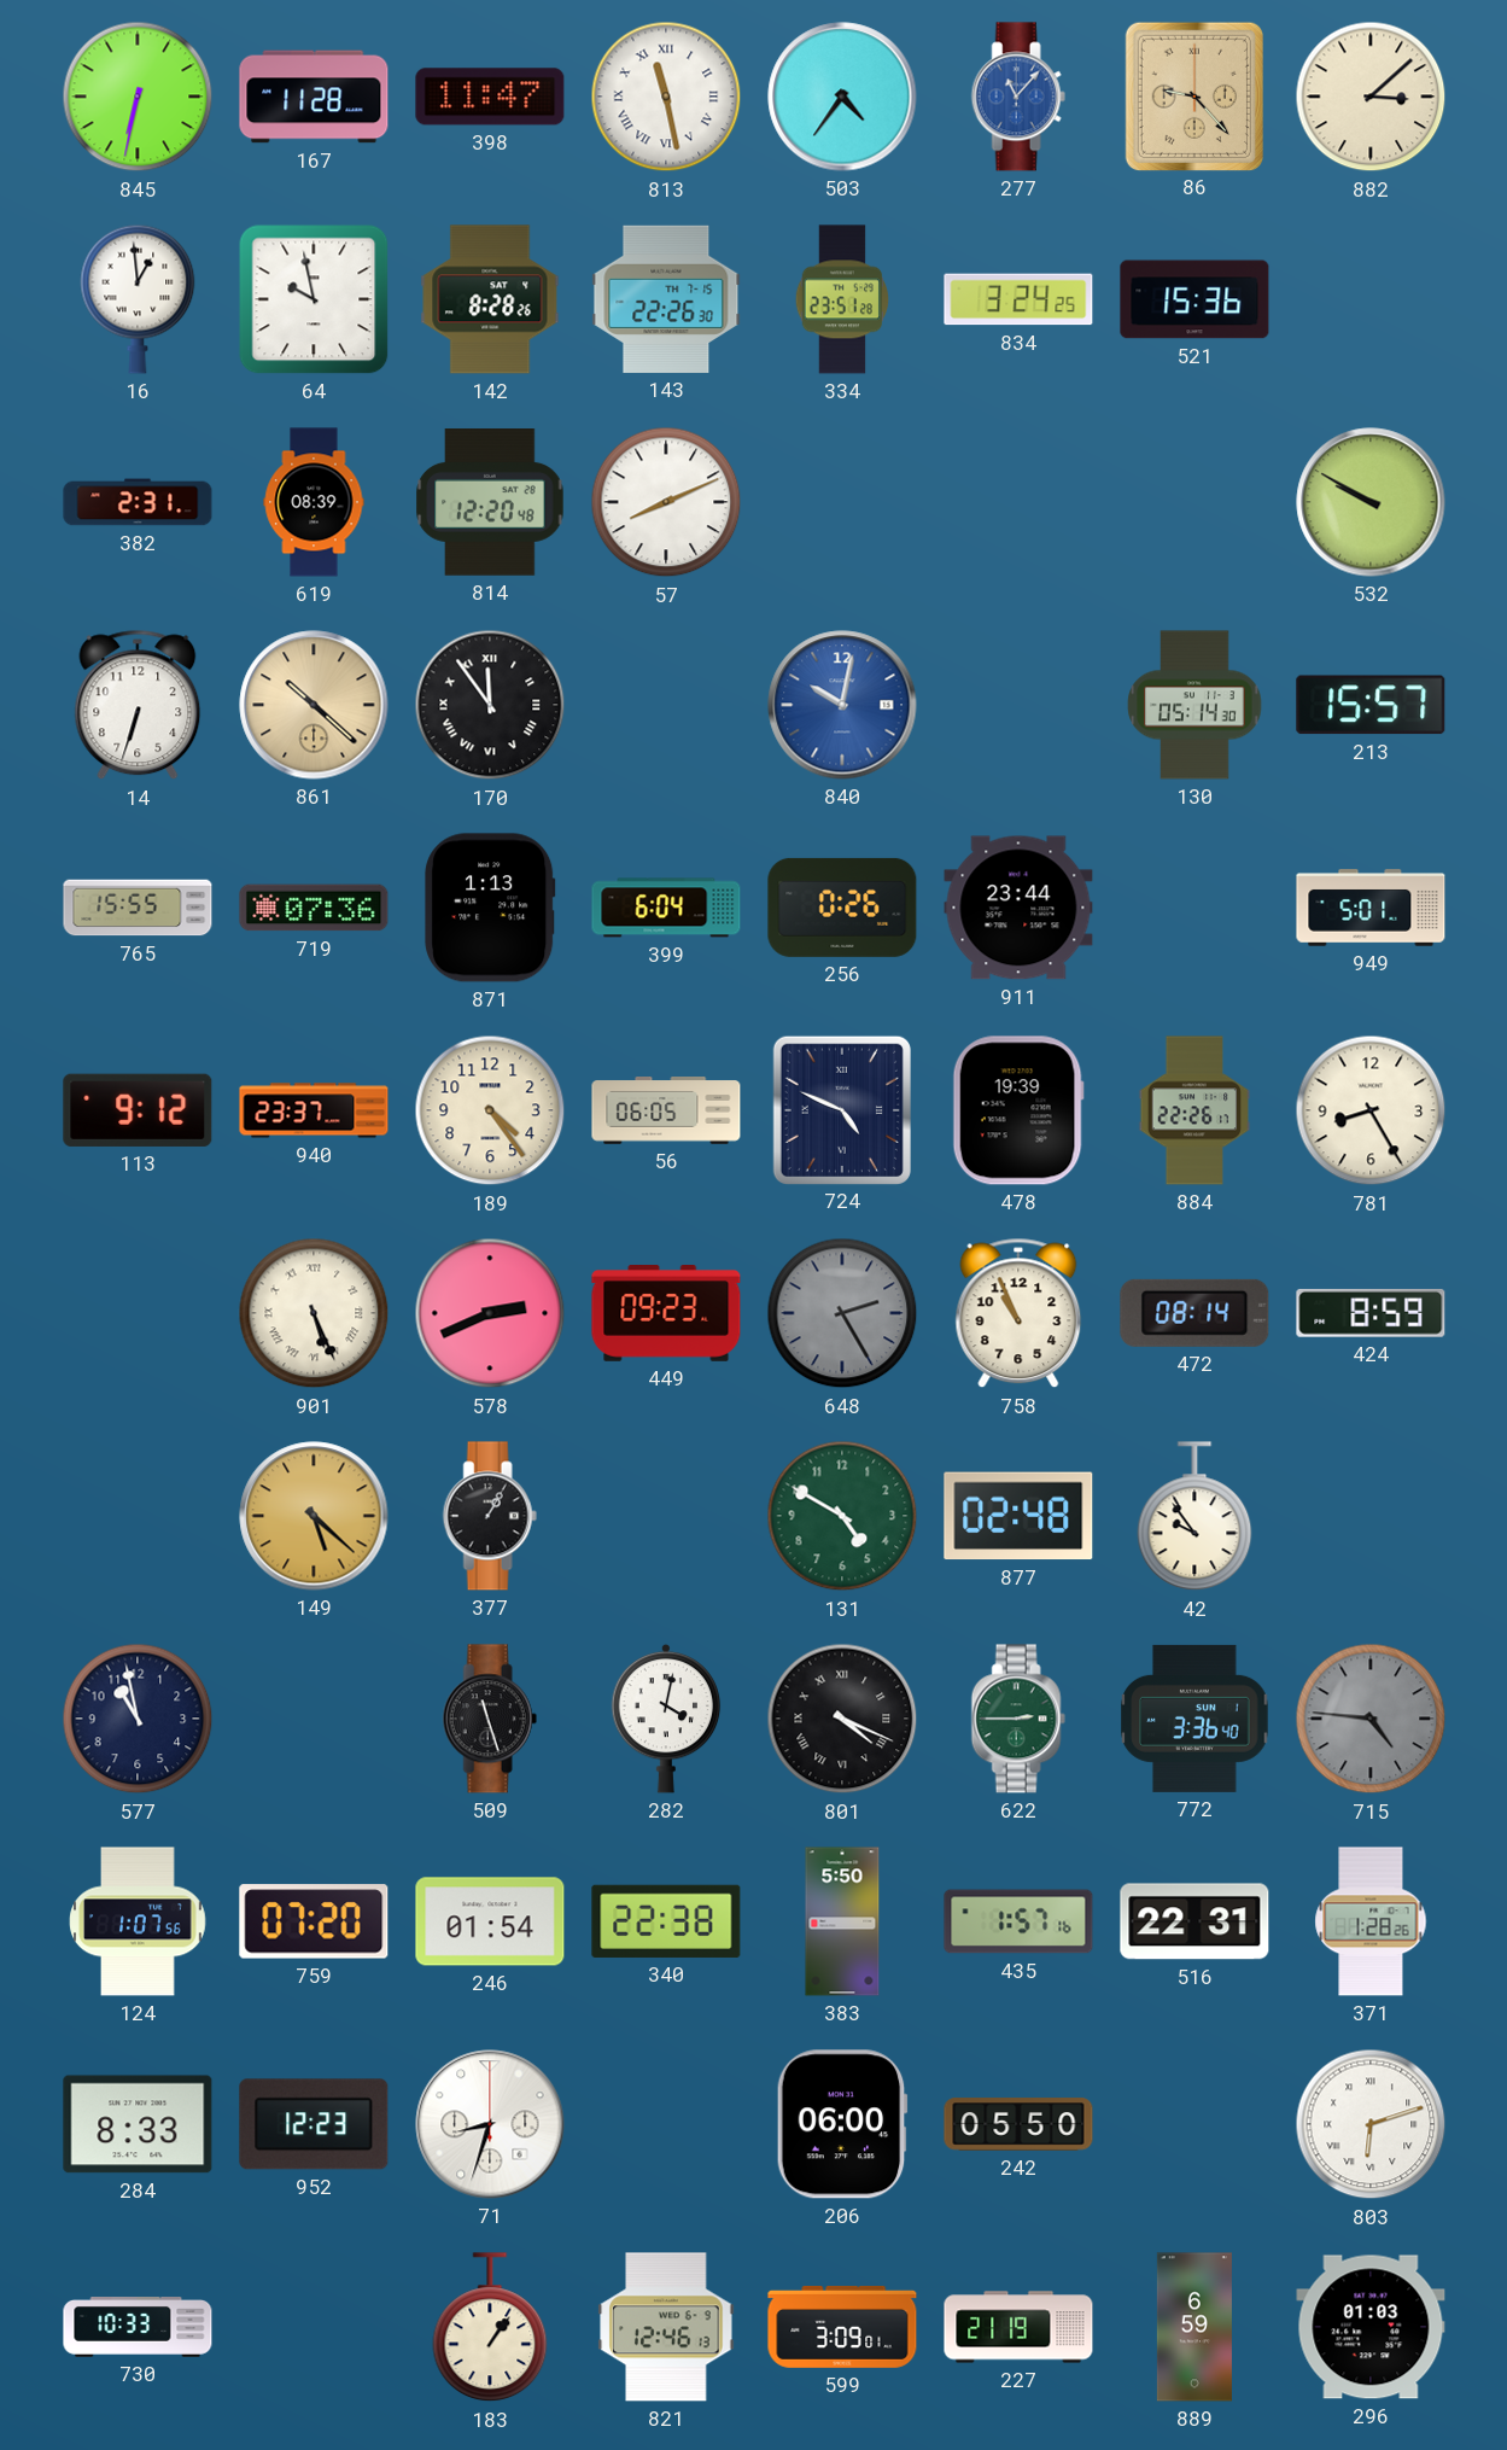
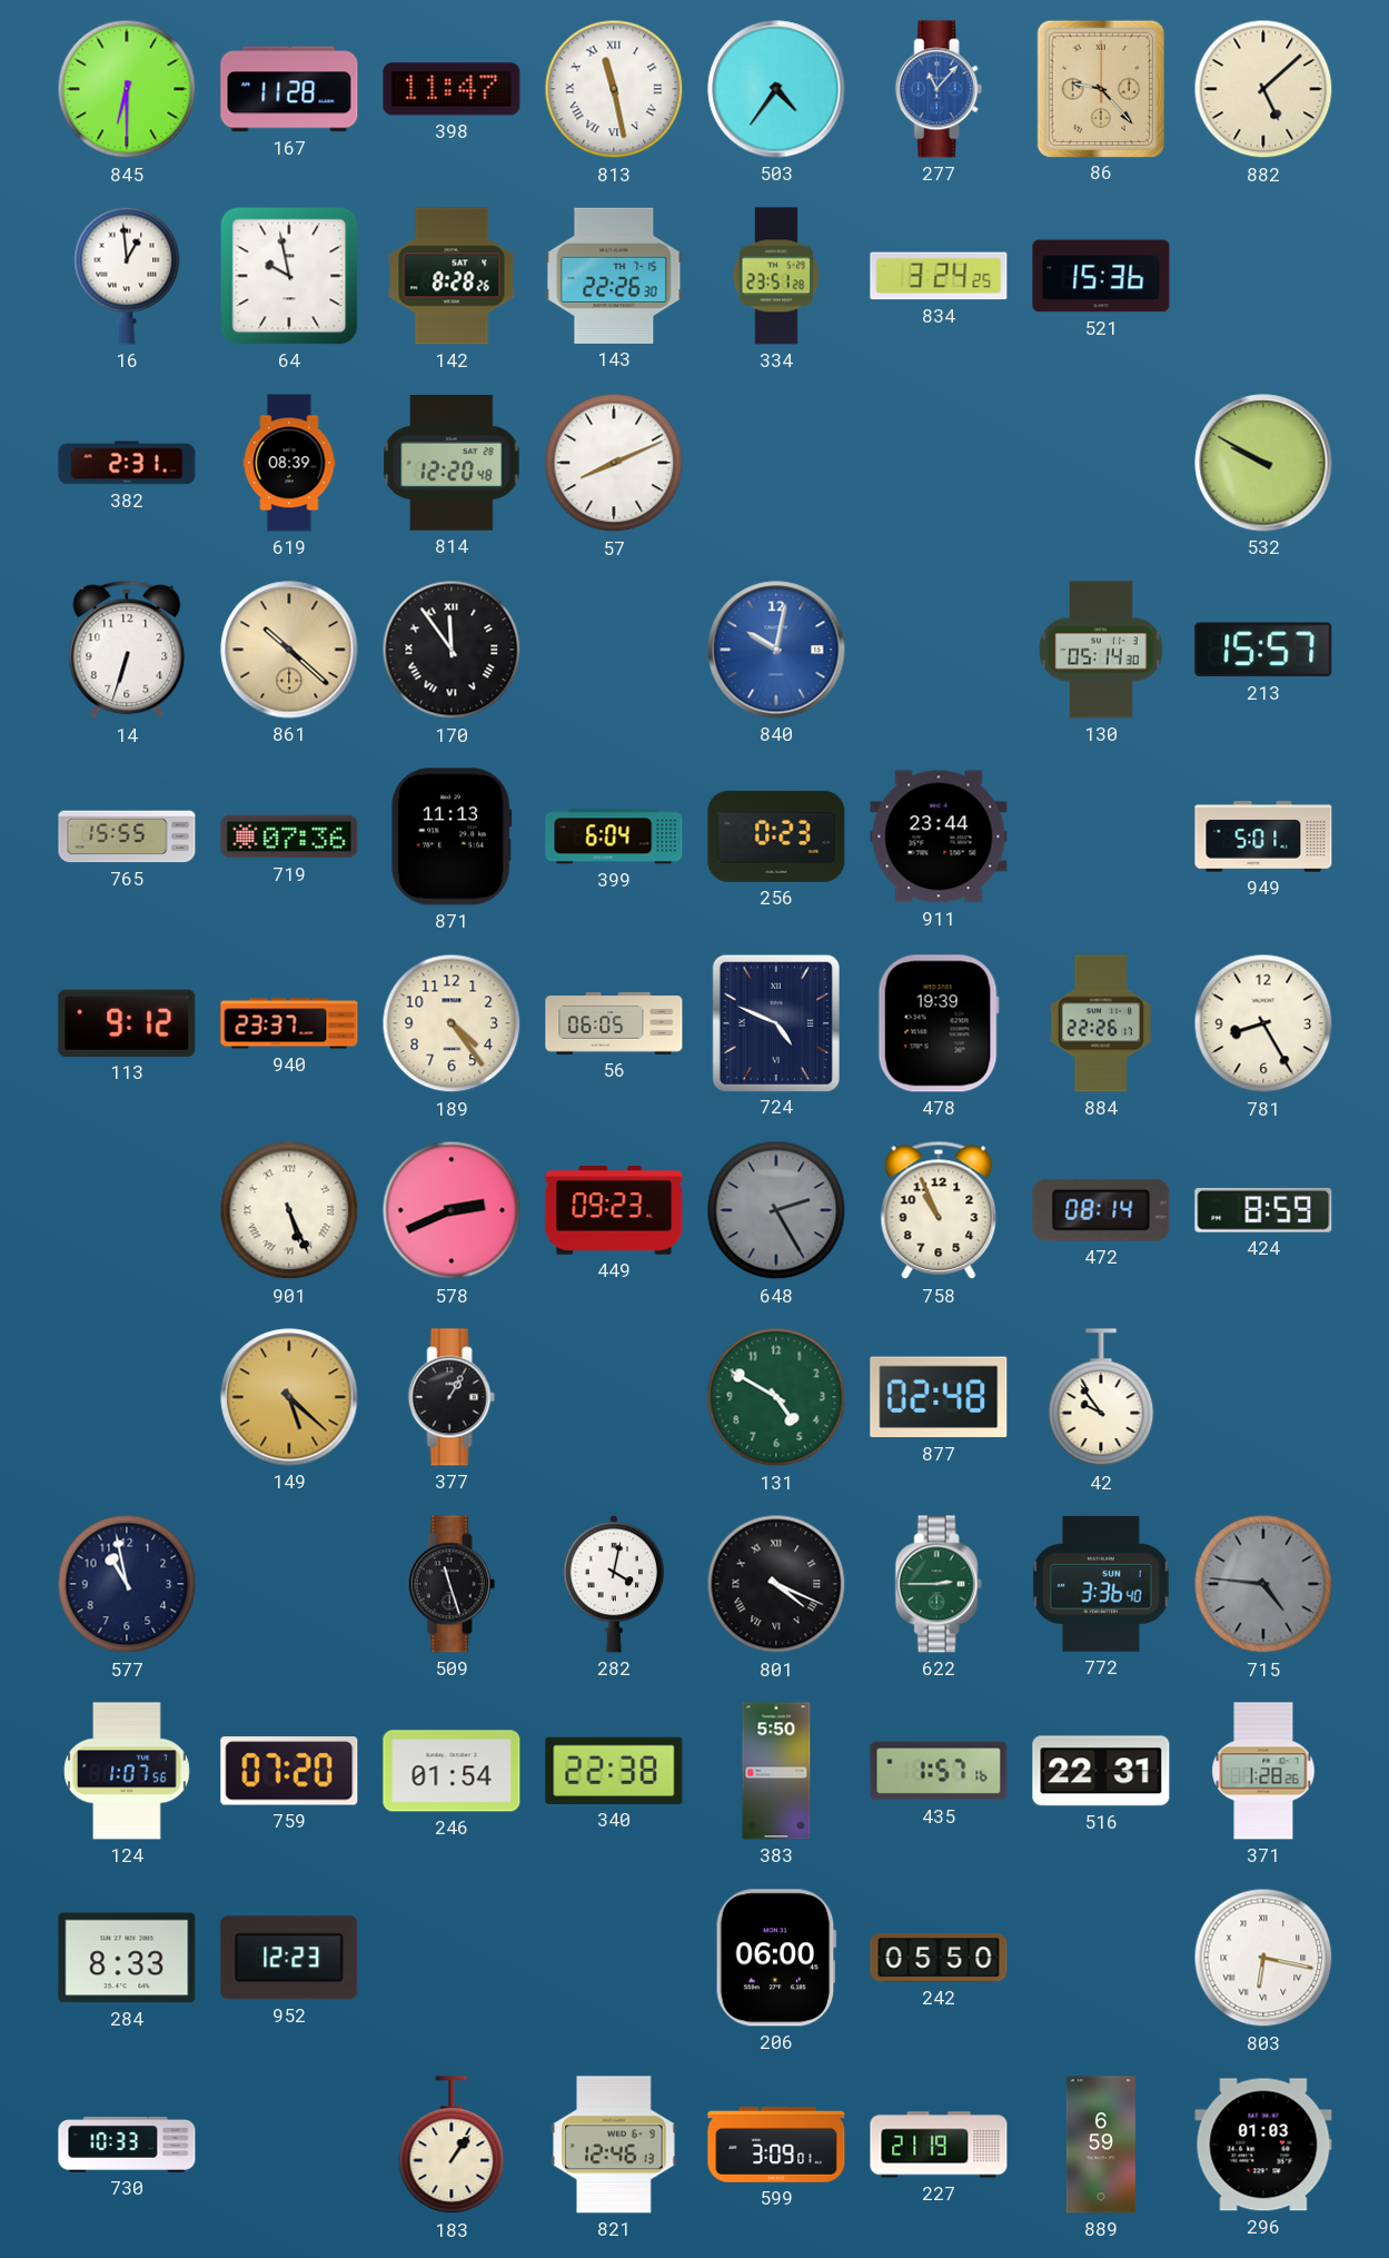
845: 6:32 -> 6:30
882: 3:08 -> 5:08
871: 1:13 -> 11:13
256: 0:26 -> 0:23
71: 8:33 -> none
803: 6:12 -> 6:17
